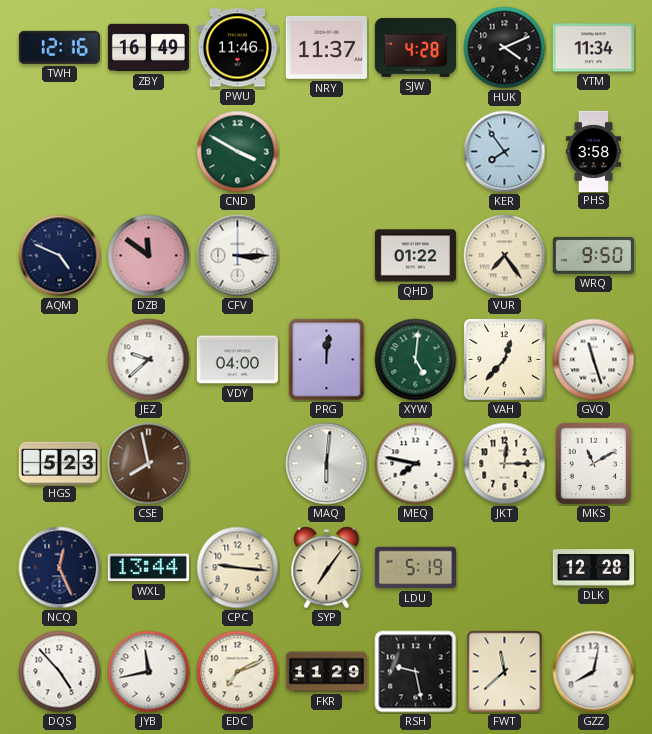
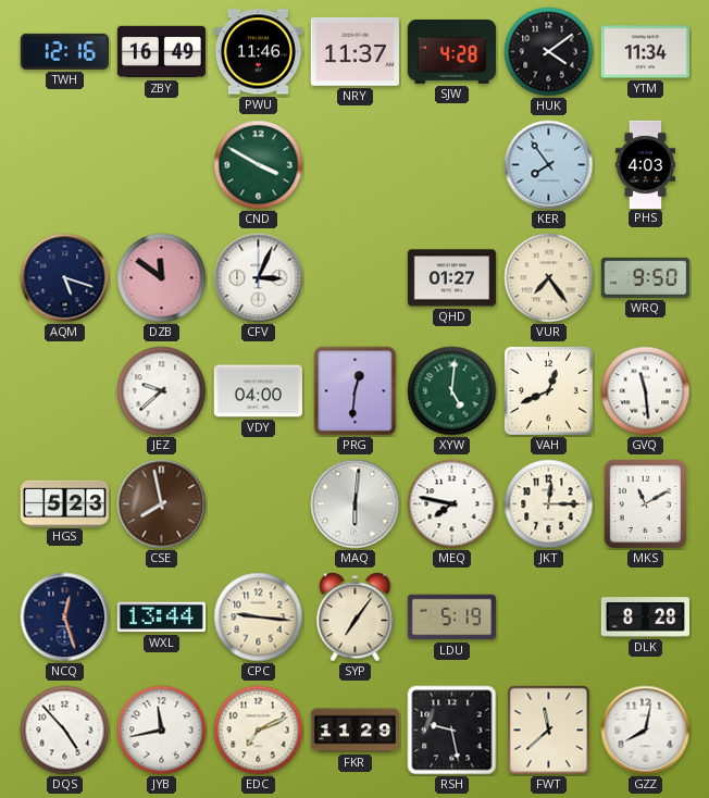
HUK: 4:11 -> 4:09
PHS: 3:58 -> 4:03
AQM: 4:49 -> 5:18
CFV: 3:15 -> 3:04
QHD: 01:22 -> 01:27
PRG: 12:01 -> 12:31
VAH: 12:37 -> 12:41
GVQ: 11:27 -> 11:29
NCQ: 12:26 -> 12:27
DLK: 12:28 -> 8:28
